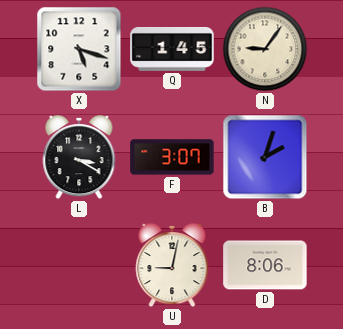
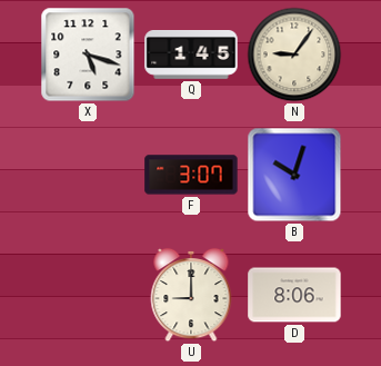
L: 3:20 -> none
B: 2:03 -> 10:03
U: 9:02 -> 9:00
